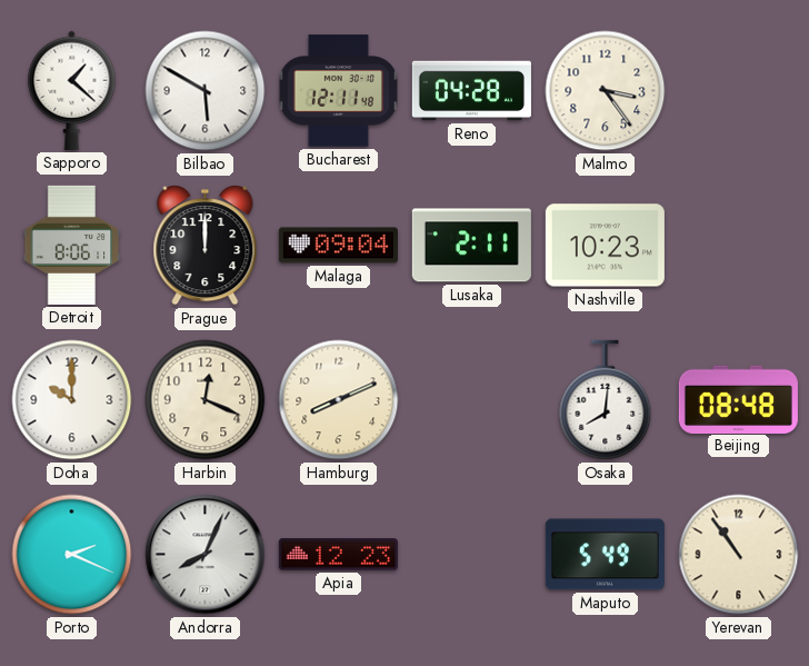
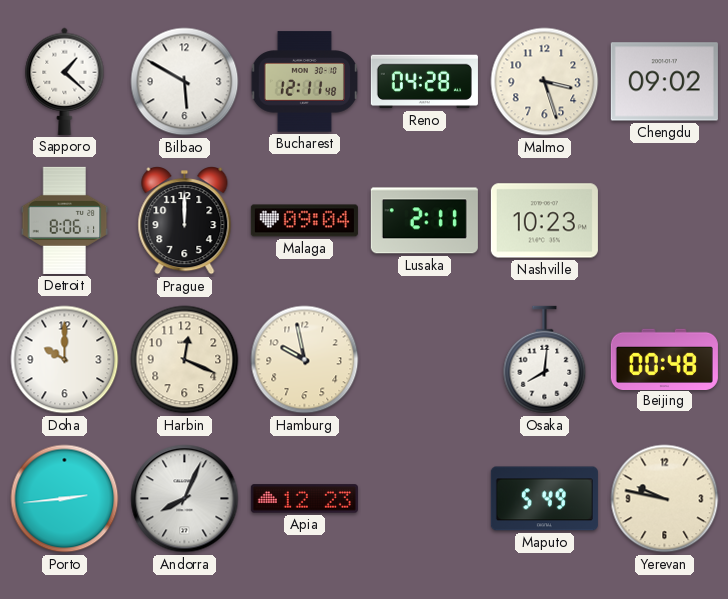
Malmo: 3:24 -> 3:27
Chengdu: none -> 09:02
Hamburg: 8:11 -> 9:58
Beijing: 08:48 -> 00:48
Porto: 2:19 -> 2:44
Yerevan: 10:54 -> 9:47
